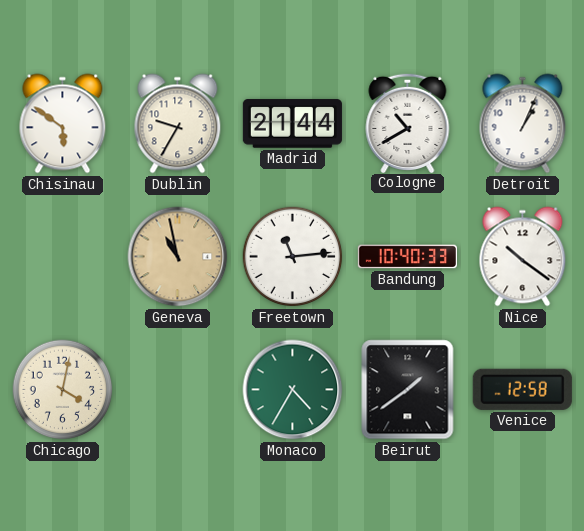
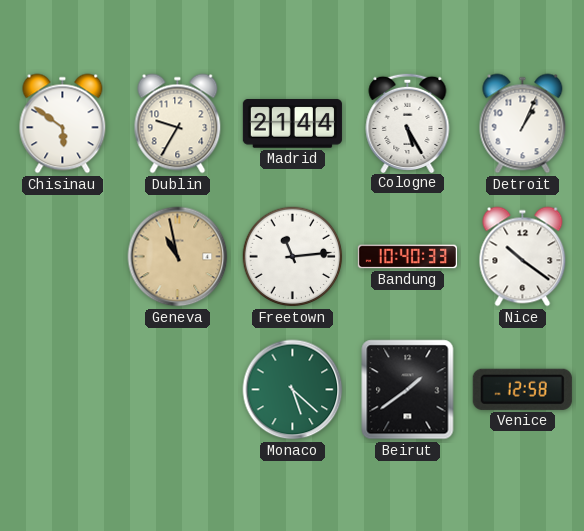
Cologne: 10:40 -> 5:25
Chicago: 4:02 -> none
Monaco: 4:35 -> 5:22
